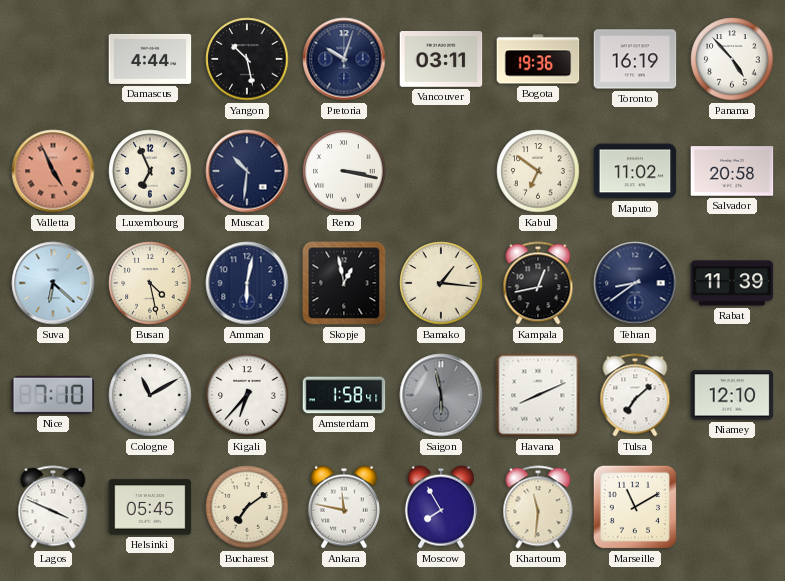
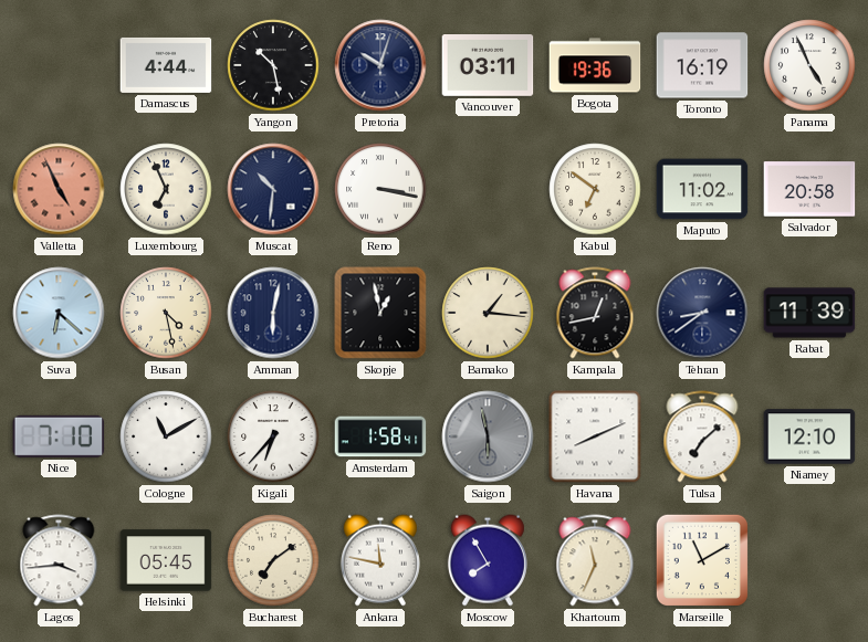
Panama: 4:53 -> 4:56
Lagos: 3:49 -> 3:44
Khartoum: 11:31 -> 11:34
